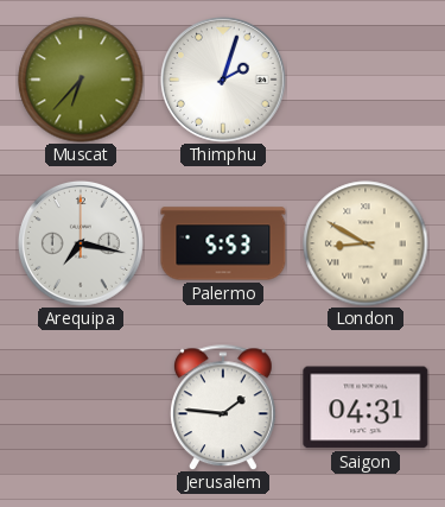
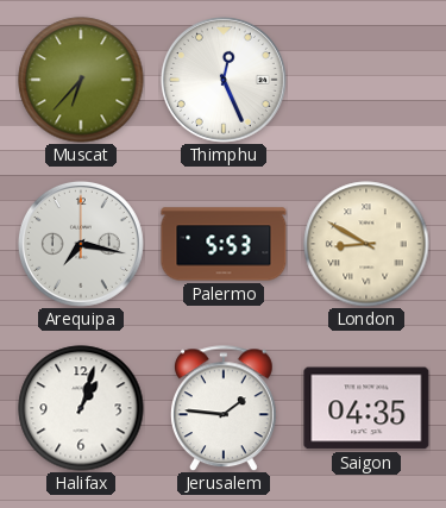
Thimphu: 2:03 -> 12:26
Halifax: none -> 1:03
Saigon: 04:31 -> 04:35
